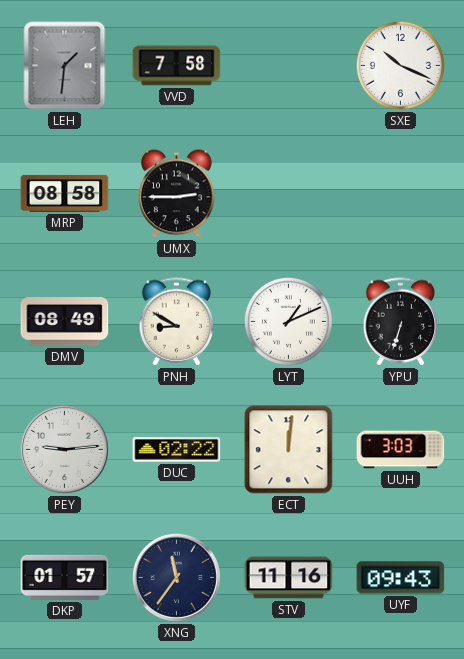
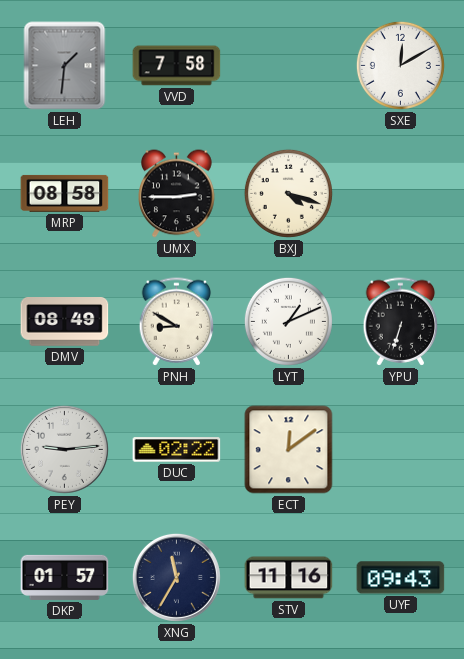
SXE: 10:19 -> 12:10
BXJ: none -> 4:18
ECT: 12:01 -> 12:09
UUH: 3:03 -> none
XNG: 11:36 -> 11:35
